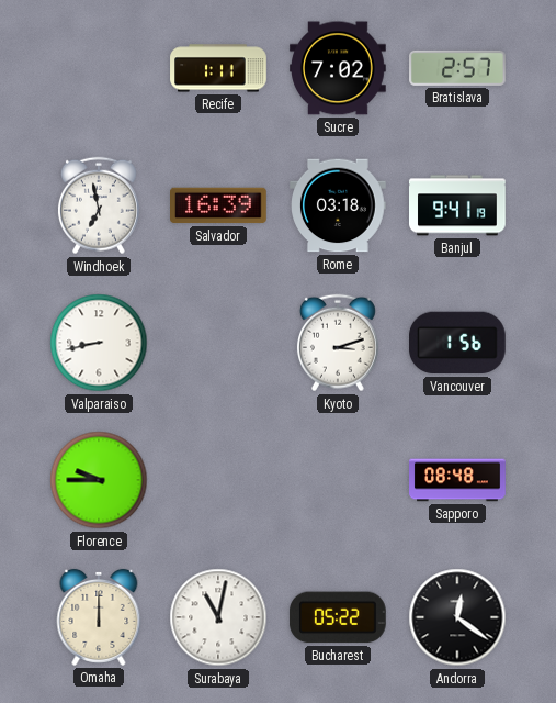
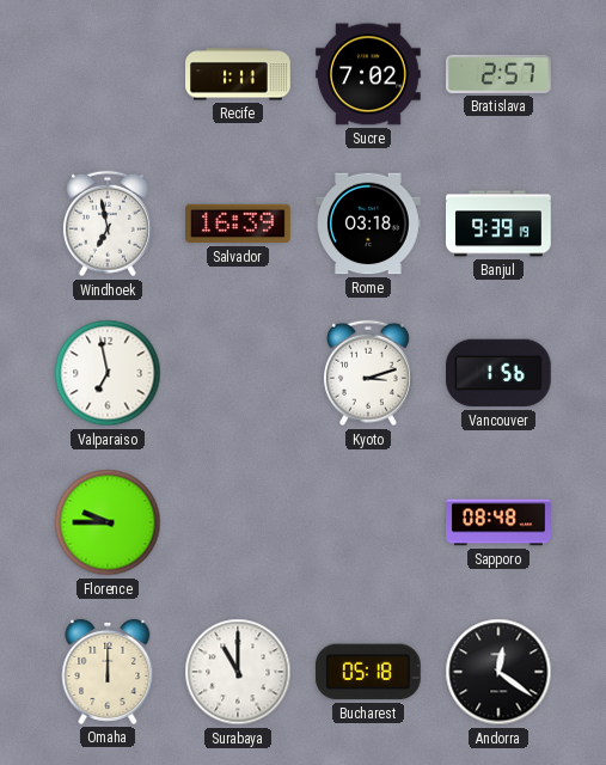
Banjul: 9:41 -> 9:39
Valparaiso: 8:43 -> 6:58
Surabaya: 11:02 -> 11:00
Bucharest: 05:22 -> 05:18
